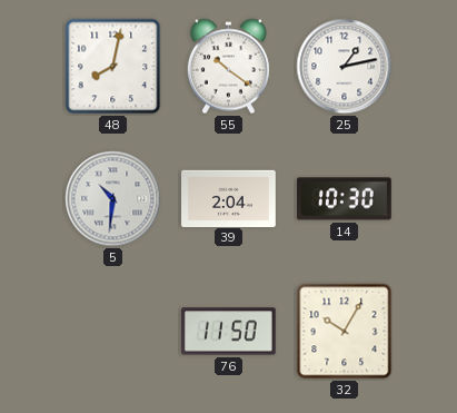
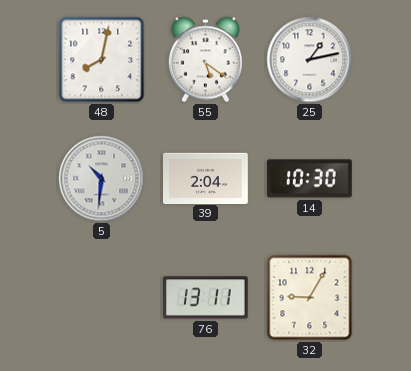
55: 10:21 -> 5:21
76: 11:50 -> 13:11
32: 10:05 -> 9:05
